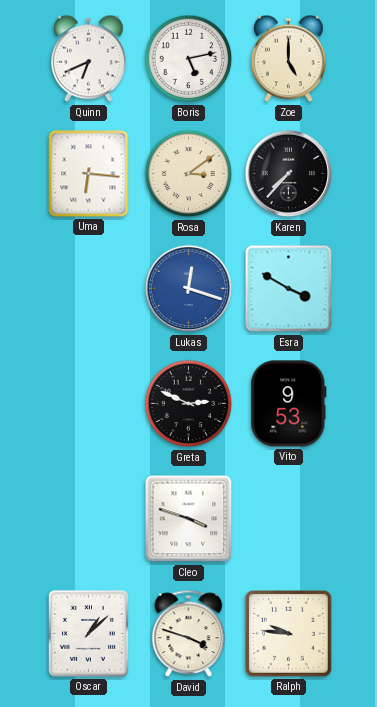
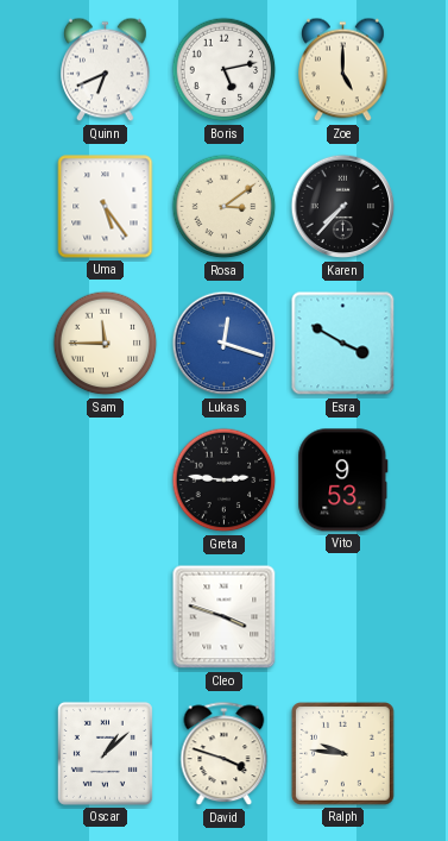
Uma: 6:16 -> 5:24
Sam: none -> 11:45
Greta: 2:49 -> 2:46
